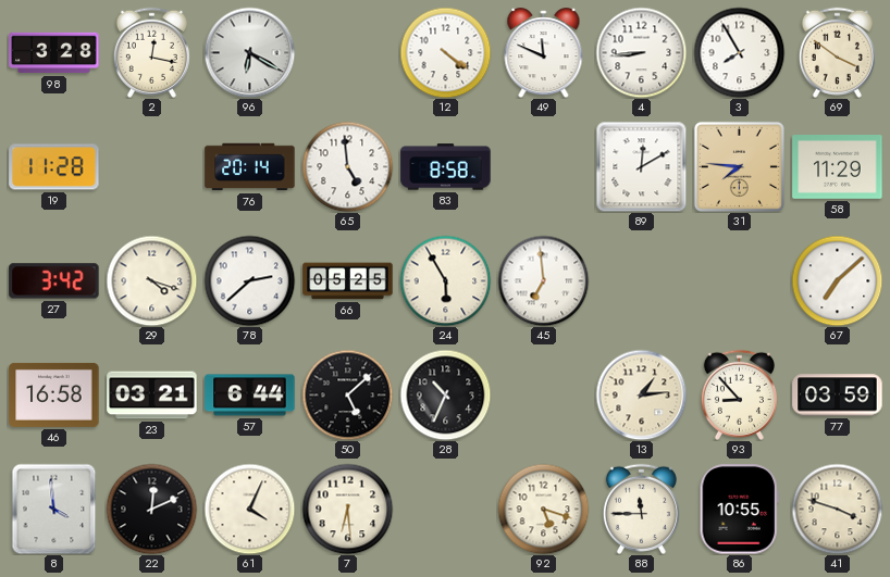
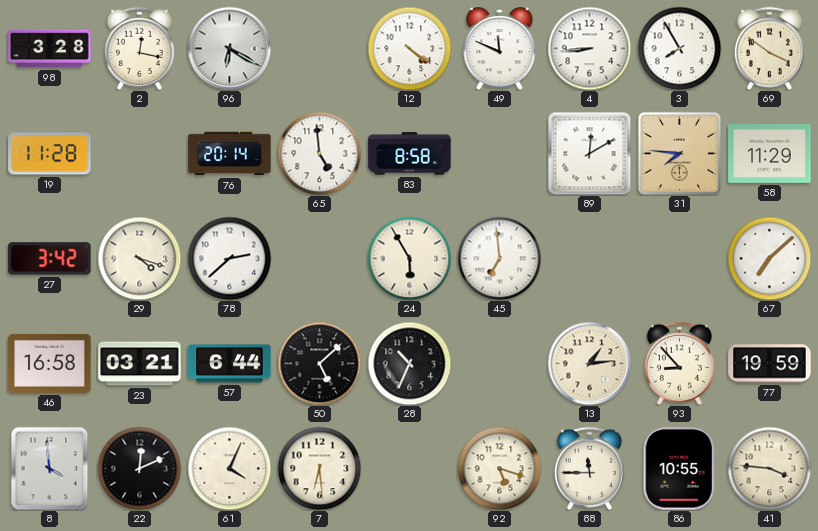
66: 05:25 -> none
77: 03:59 -> 19:59
41: 3:48 -> 3:46
